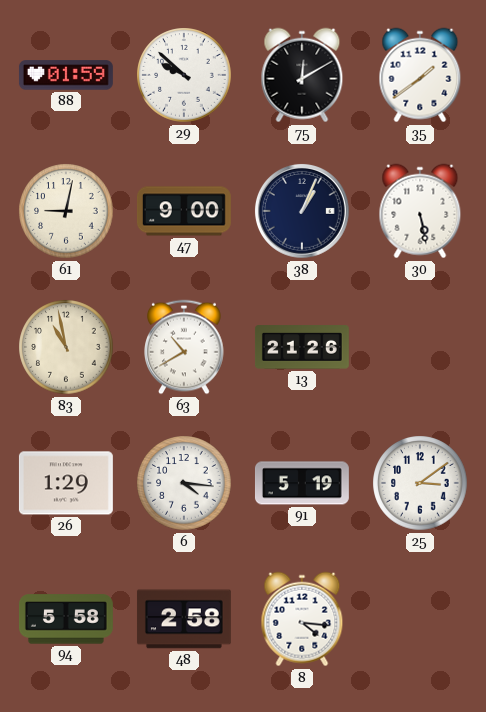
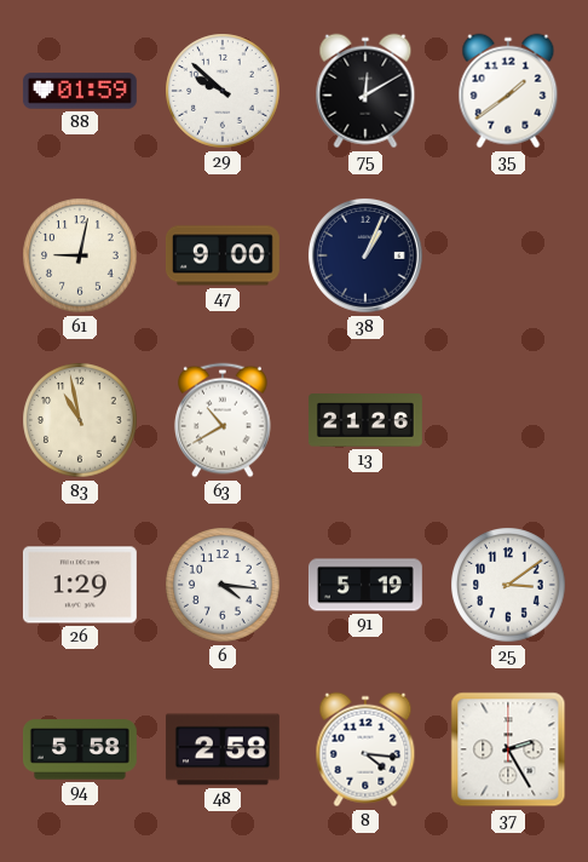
30: 5:28 -> none
37: none -> 2:25
